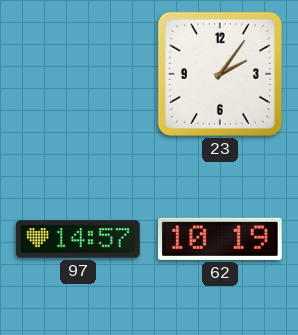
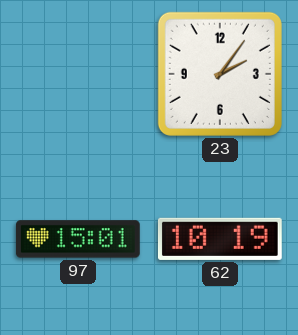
97: 14:57 -> 15:01
